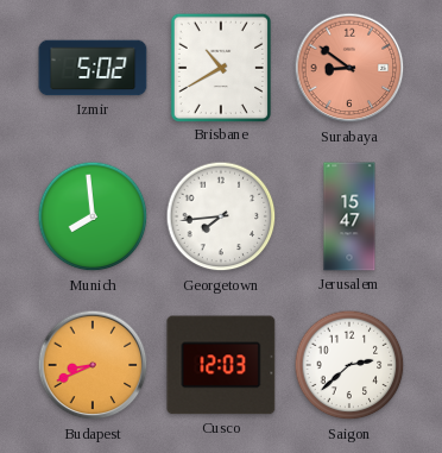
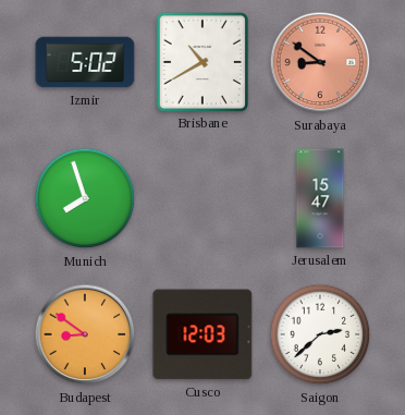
Munich: 7:59 -> 7:57
Georgetown: 7:44 -> none
Budapest: 8:41 -> 8:51
